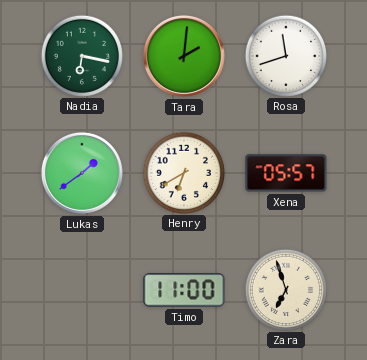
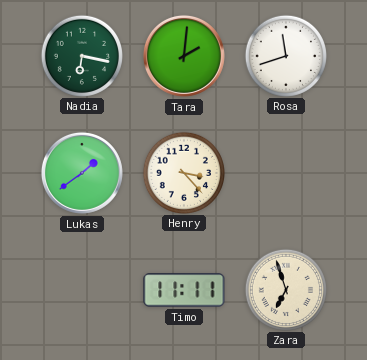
Henry: 6:40 -> 3:23
Xena: 05:57 -> none
Timo: 11:00 -> 11:11
